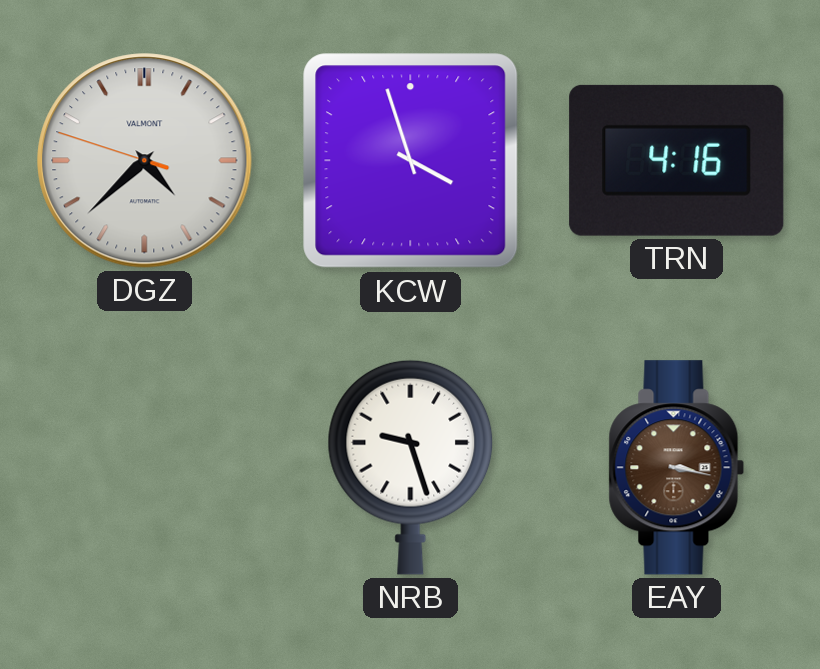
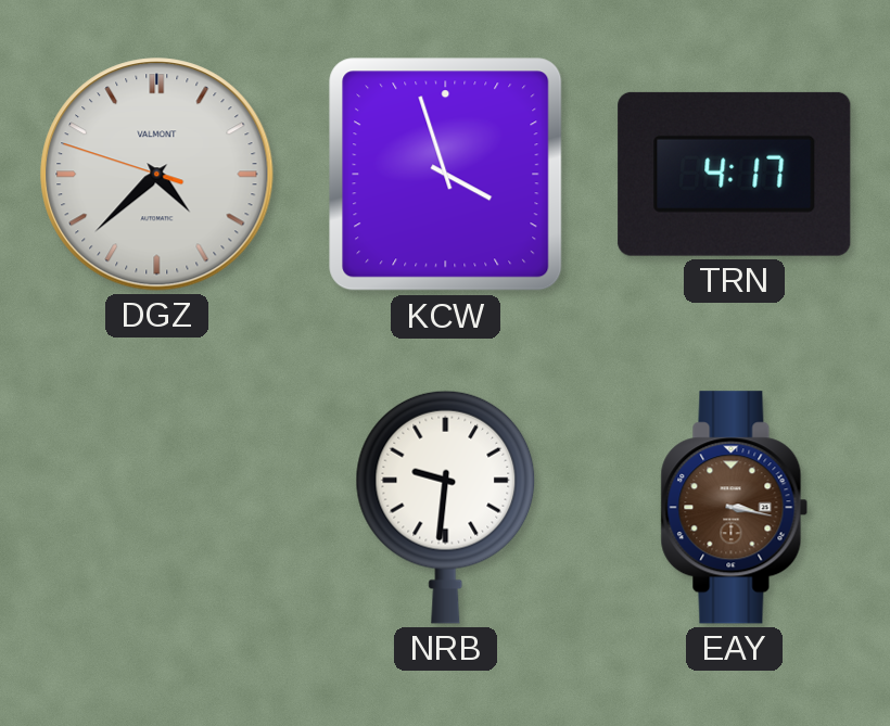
TRN: 4:16 -> 4:17
NRB: 9:27 -> 9:31
